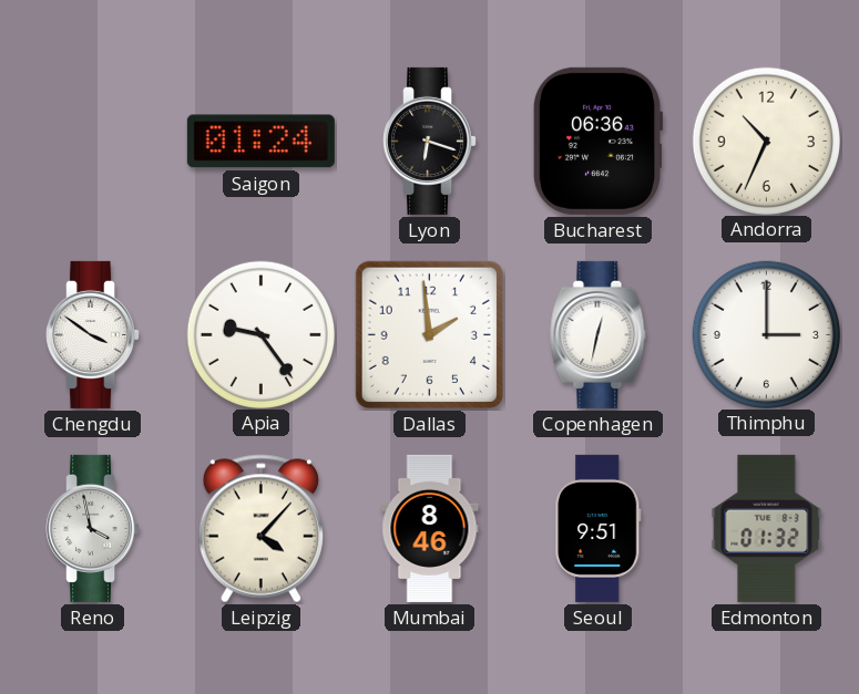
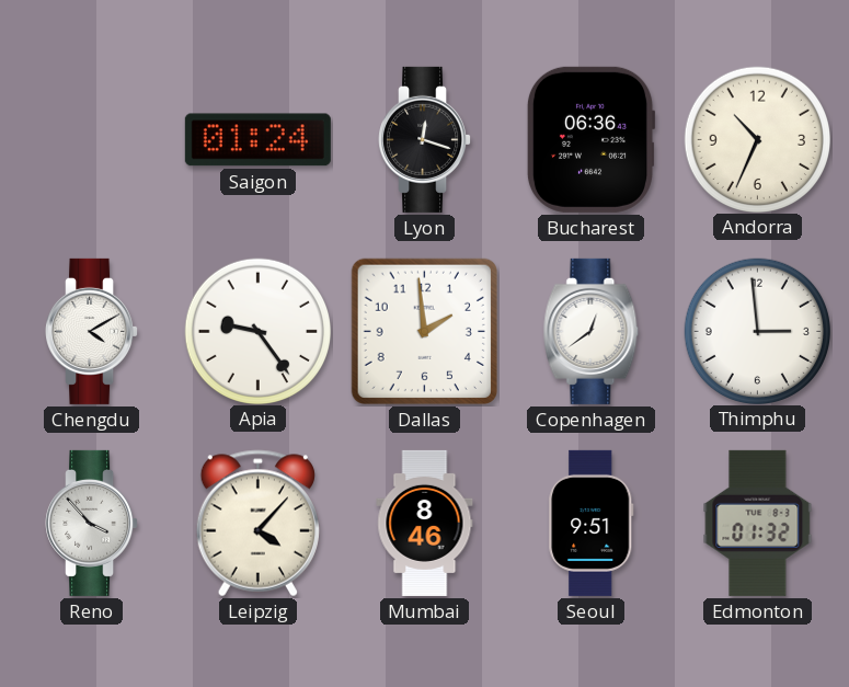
Lyon: 6:18 -> 12:18
Chengdu: 3:51 -> 4:10
Copenhagen: 12:32 -> 12:39
Thimphu: 3:00 -> 2:59
Reno: 3:58 -> 3:53
